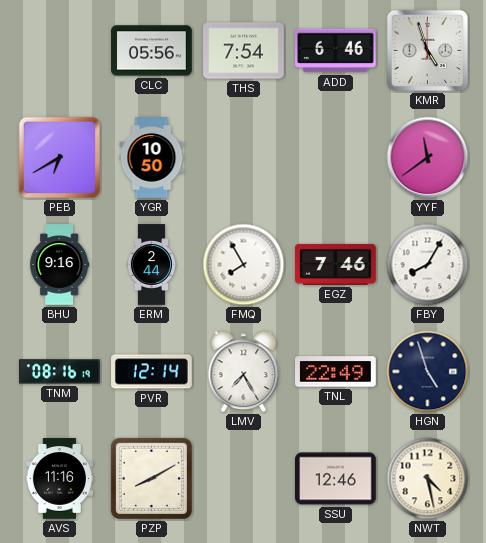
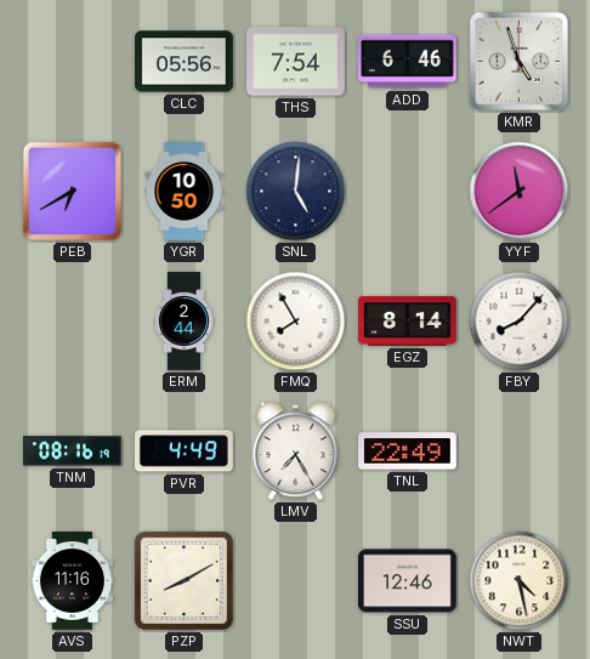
SNL: none -> 5:01
BHU: 9:16 -> none
EGZ: 7:46 -> 8:14
FBY: 8:05 -> 8:07
PVR: 12:14 -> 4:49
HGN: 4:57 -> none
